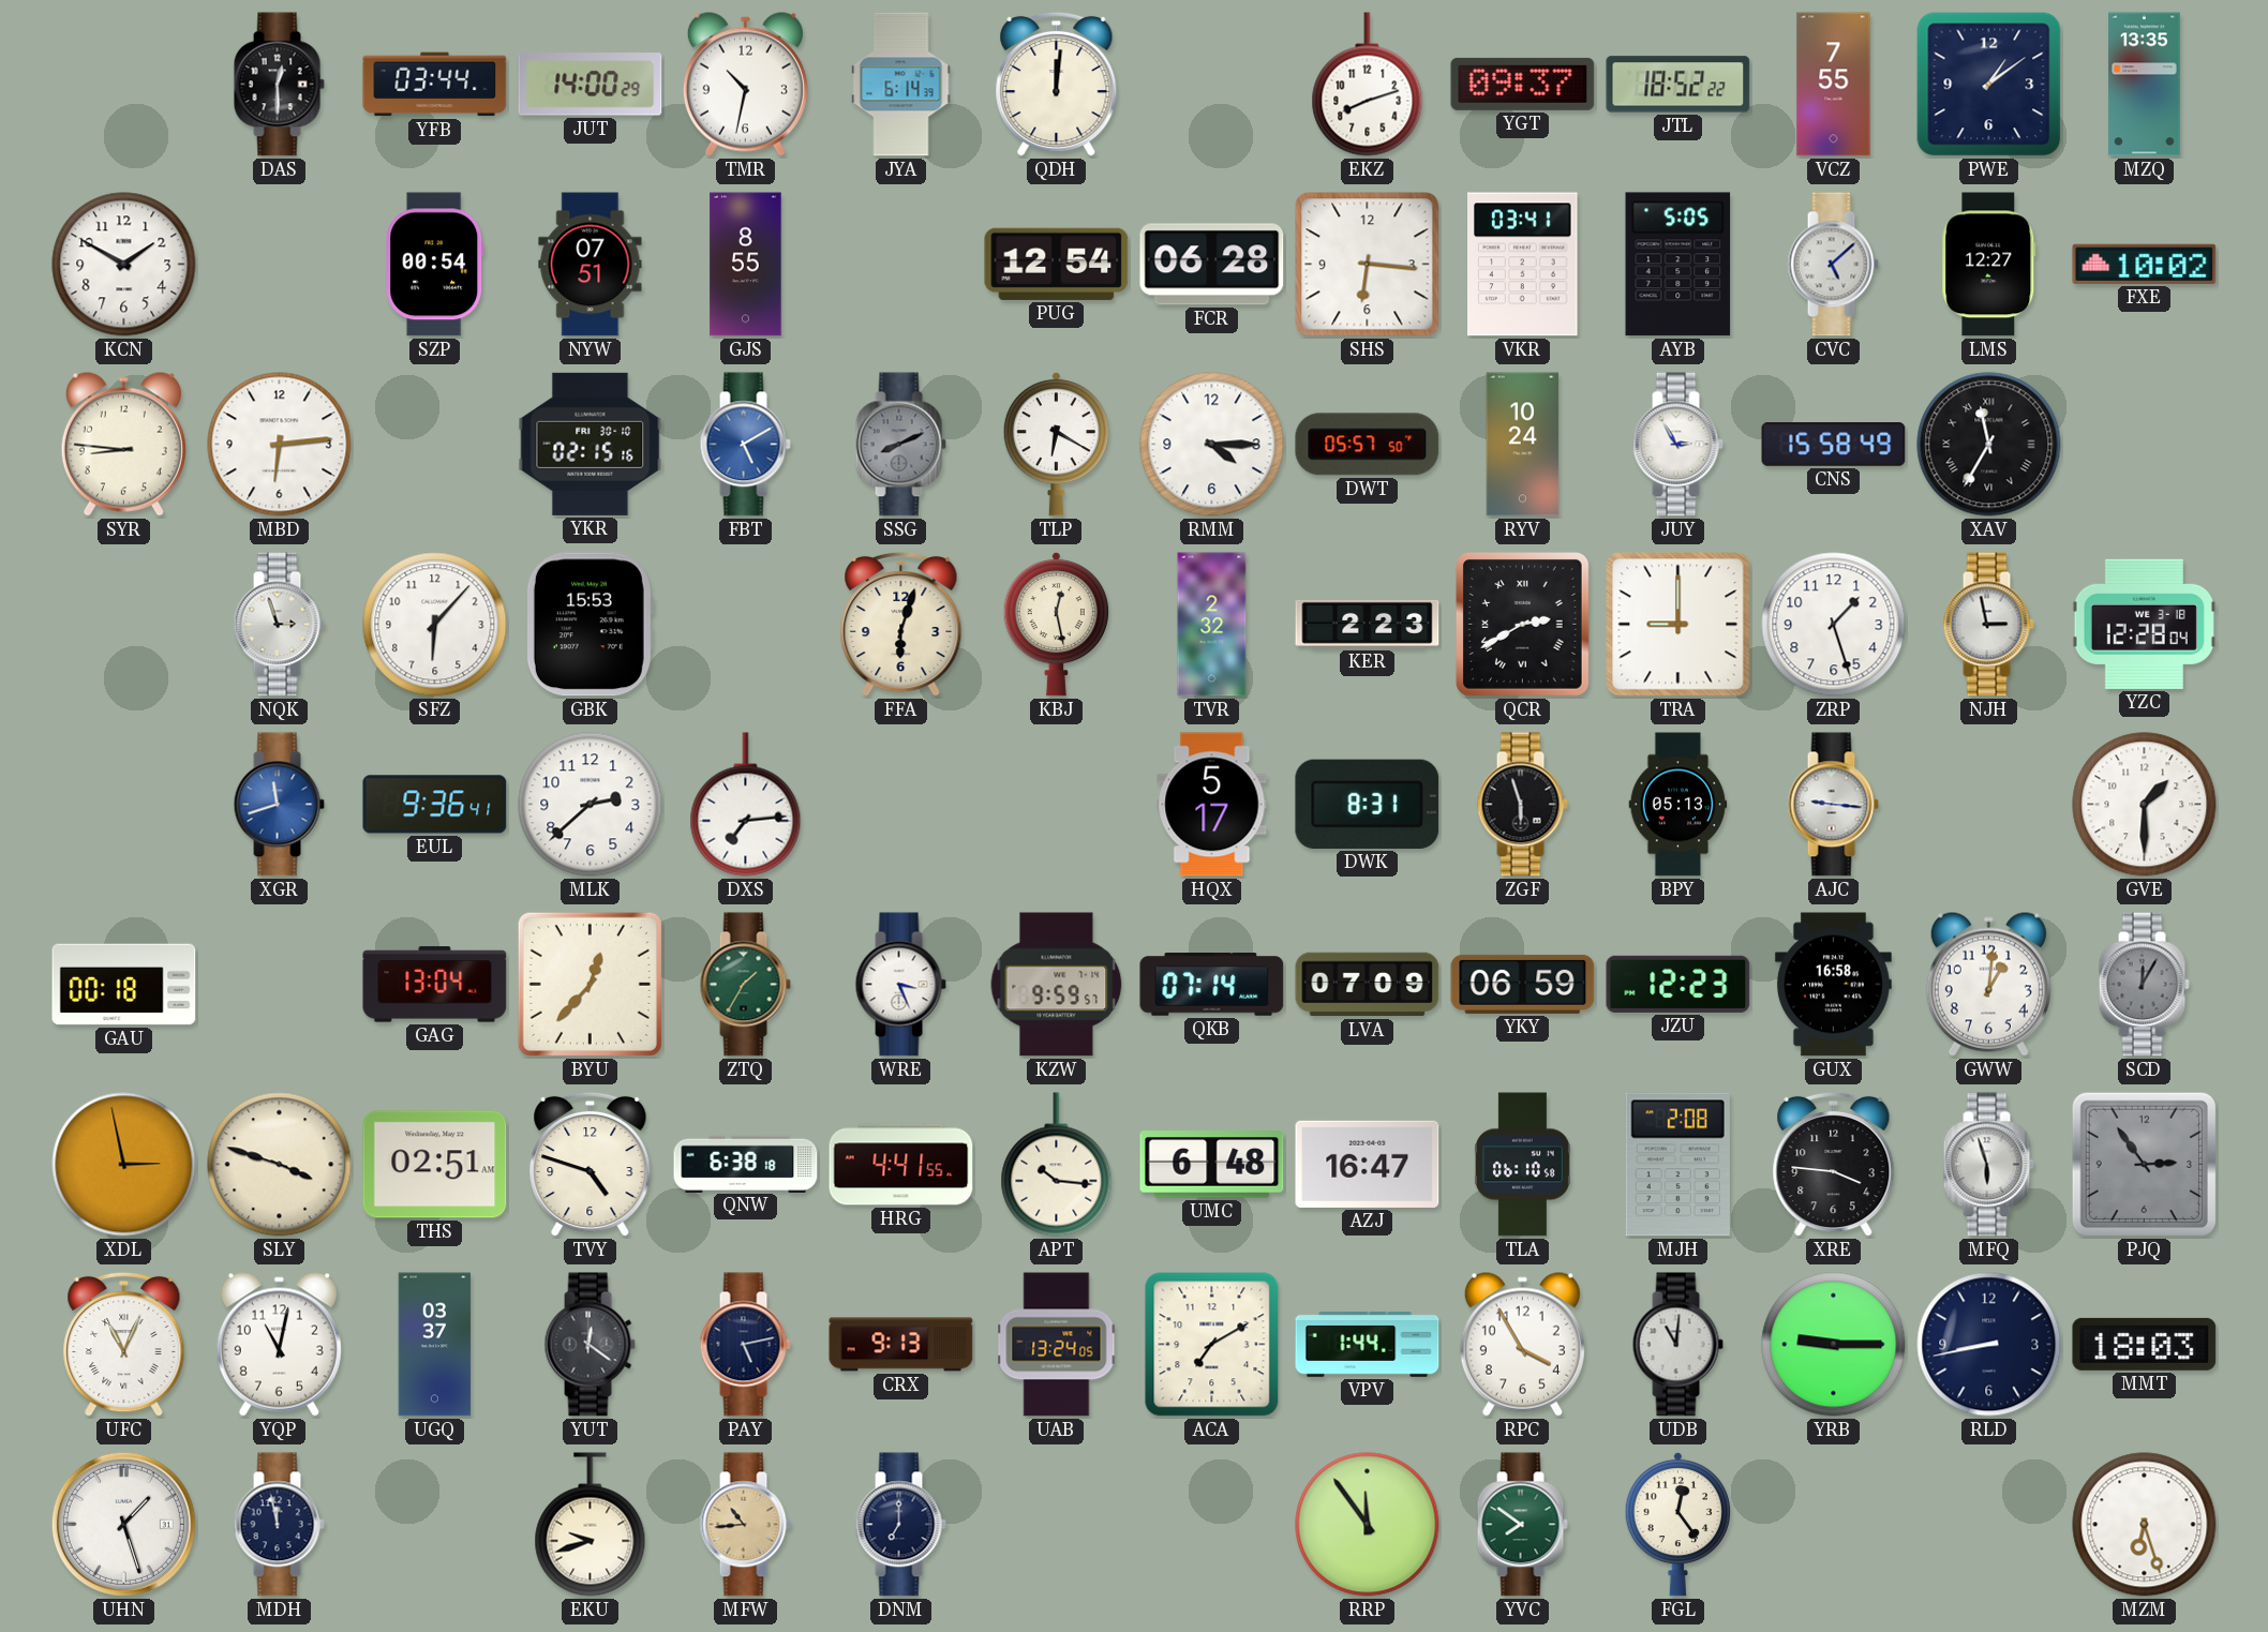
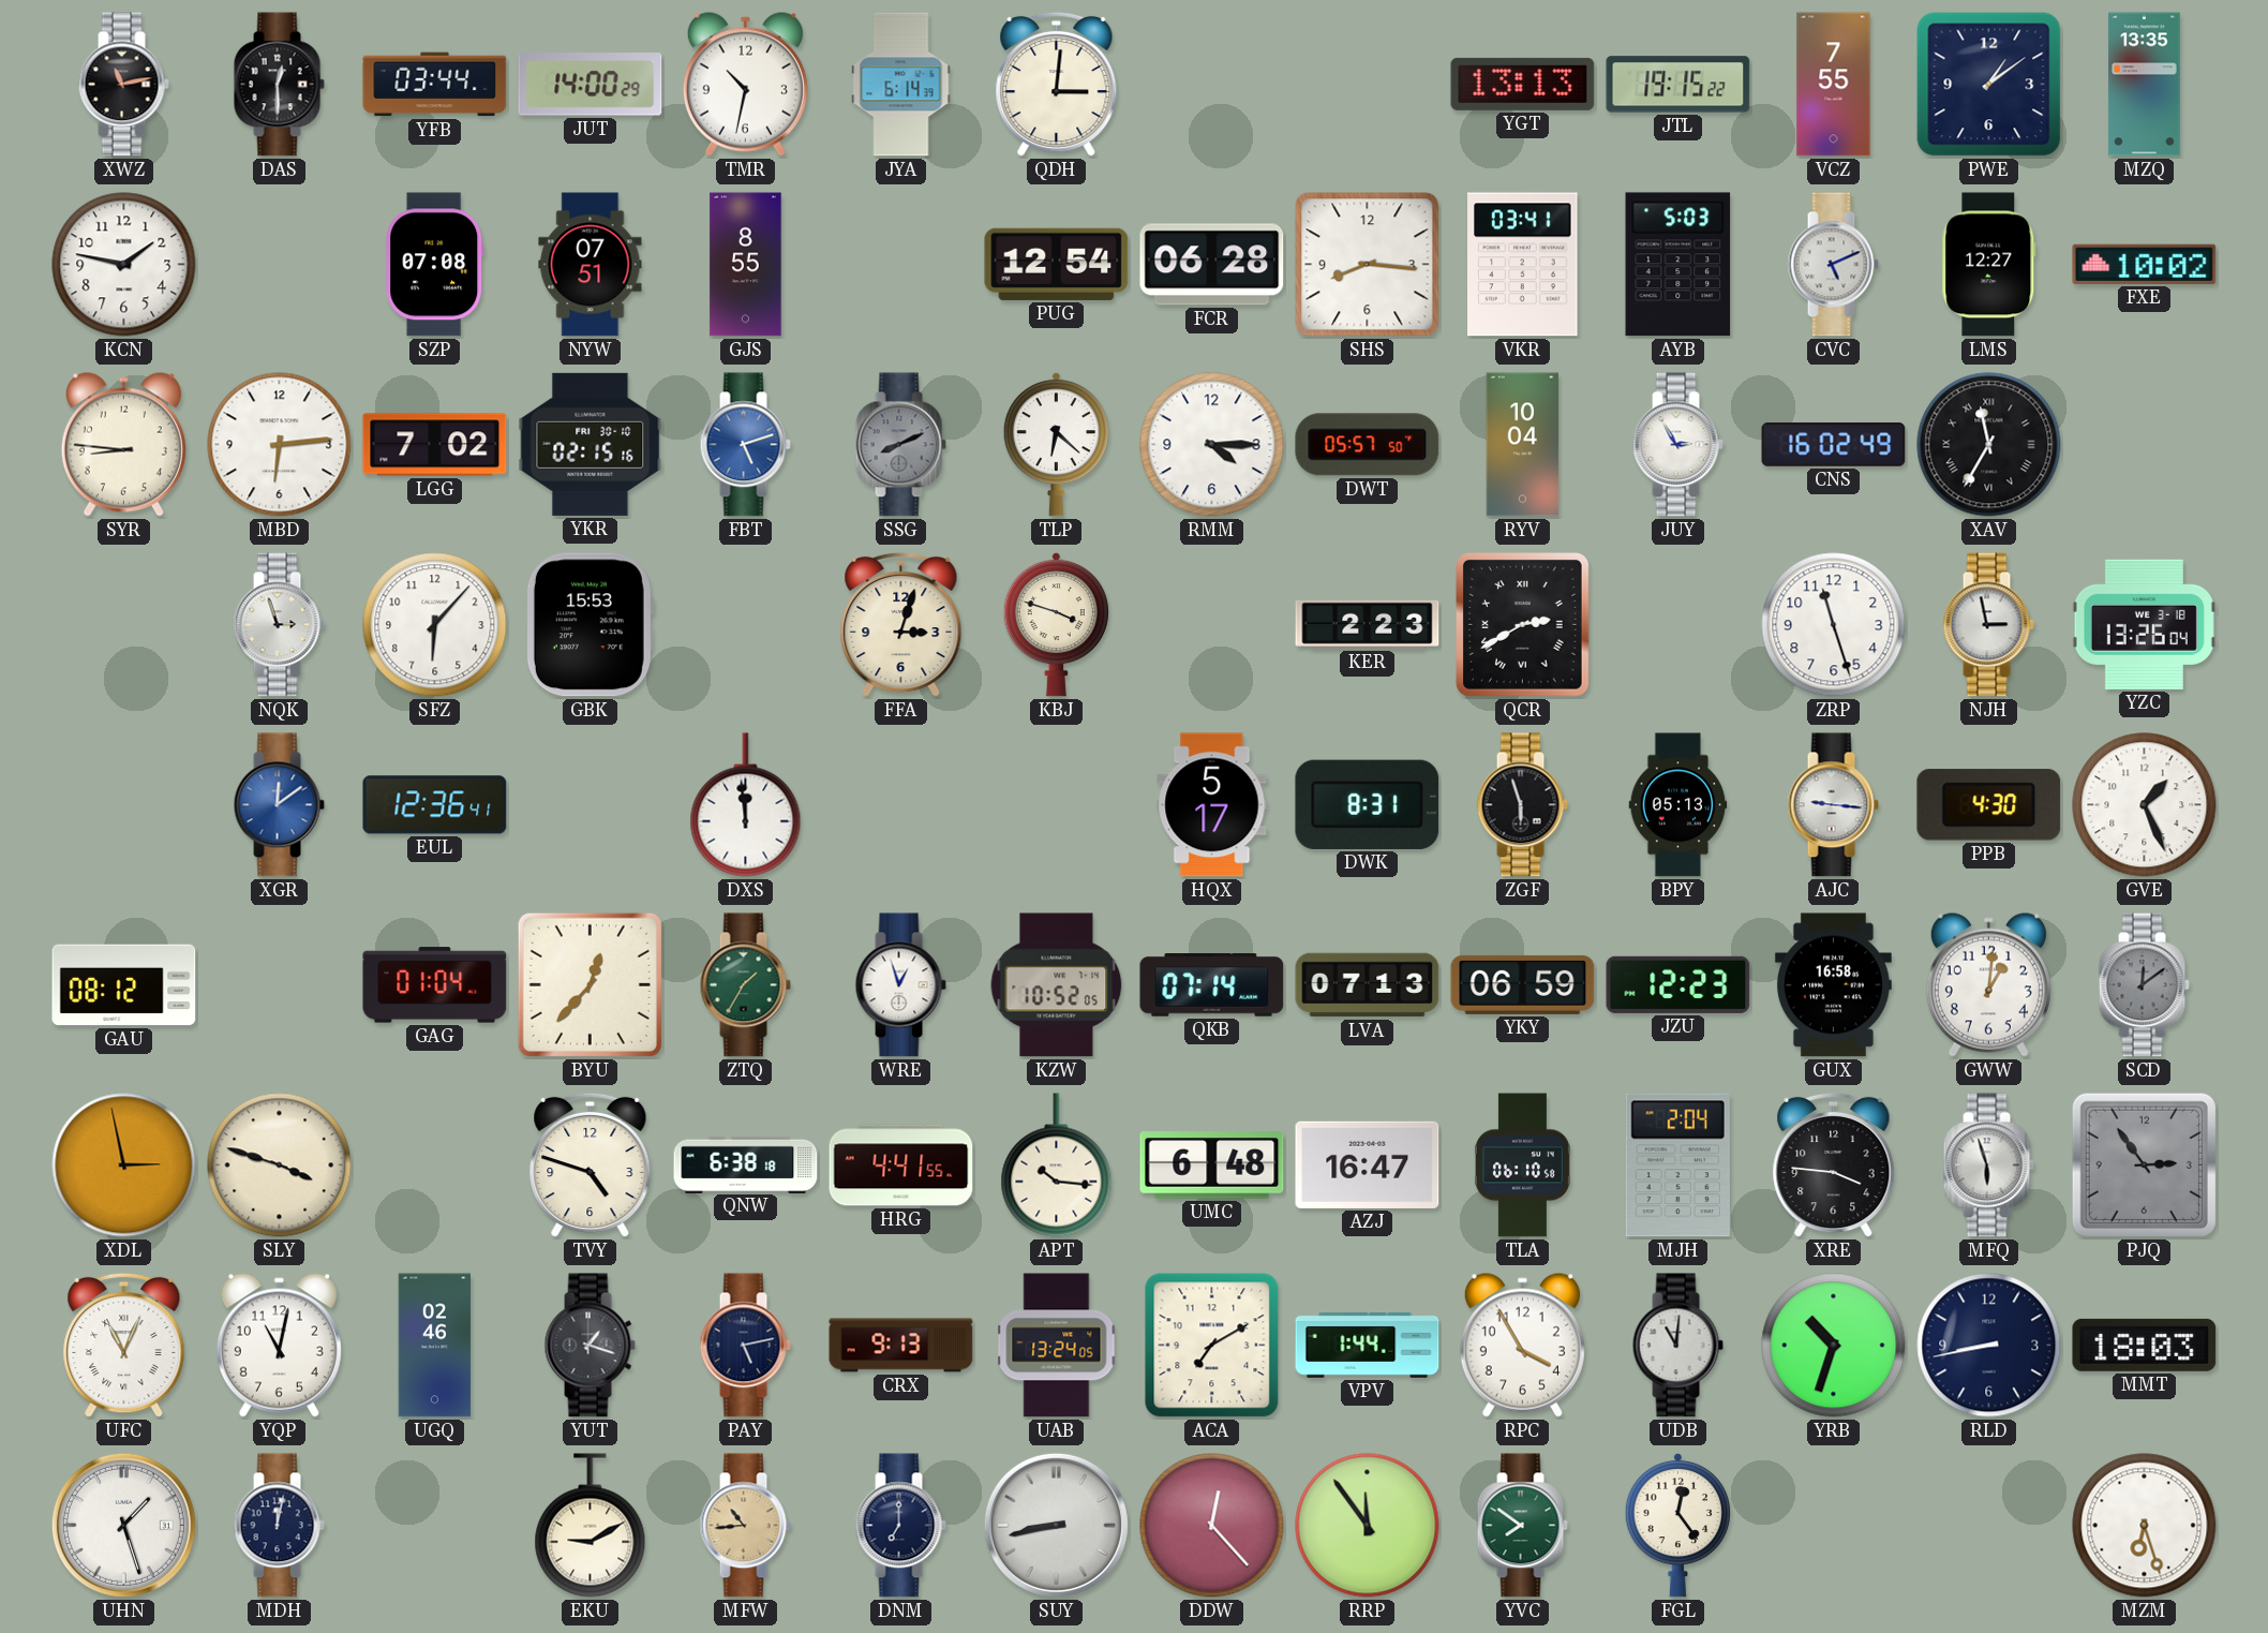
XWZ: none -> 11:13
QDH: 12:01 -> 3:01
EKZ: 8:12 -> none
YGT: 09:37 -> 13:13
JTL: 18:52 -> 19:15
KCN: 1:50 -> 1:47
SZP: 00:54 -> 07:08
SHS: 6:16 -> 8:16
AYB: 5:05 -> 5:03
CVC: 5:08 -> 5:11
LGG: none -> 7:02
FBT: 5:10 -> 5:12
TLP: 6:20 -> 6:22
RYV: 10:24 -> 10:04
CNS: 15:58 -> 16:02
FFA: 6:03 -> 3:03
KBJ: 12:28 -> 3:48
TVR: 2:32 -> none
TRA: 9:00 -> none
ZRP: 1:27 -> 11:27
YZC: 12:28 -> 13:26
XGR: 11:42 -> 12:09
EUL: 9:36 -> 12:36
MLK: 2:38 -> none
DXS: 7:14 -> 11:59
PPB: none -> 4:30
GVE: 1:30 -> 1:26
GAU: 00:18 -> 08:12
GAG: 13:04 -> 01:04
WRE: 3:26 -> 12:57
KZW: 9:59 -> 10:52
LVA: 07:09 -> 07:13
SCD: 12:05 -> 12:09
THS: 02:51 -> none
MJH: 2:08 -> 2:04
UGQ: 03:37 -> 02:46
YUT: 12:21 -> 1:18
YRB: 9:15 -> 10:33
MDH: 11:58 -> 12:02
EKU: 9:42 -> 9:10
SUY: none -> 8:43
DDW: none -> 12:23
